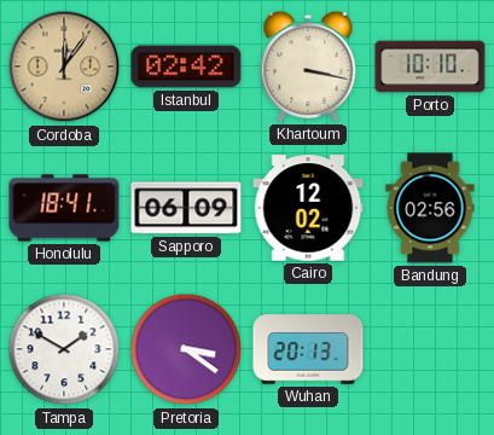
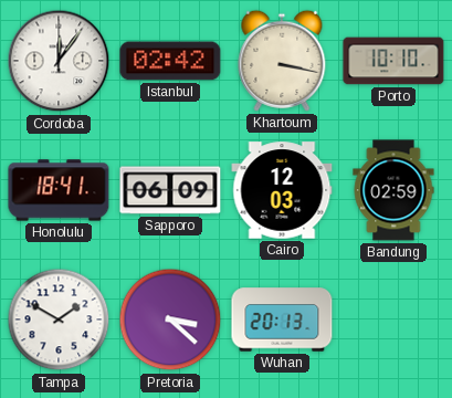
Cordoba dial: champagne -> white
Cairo: 12:02 -> 12:03
Bandung: 02:56 -> 02:59
Pretoria: 3:21 -> 3:22
